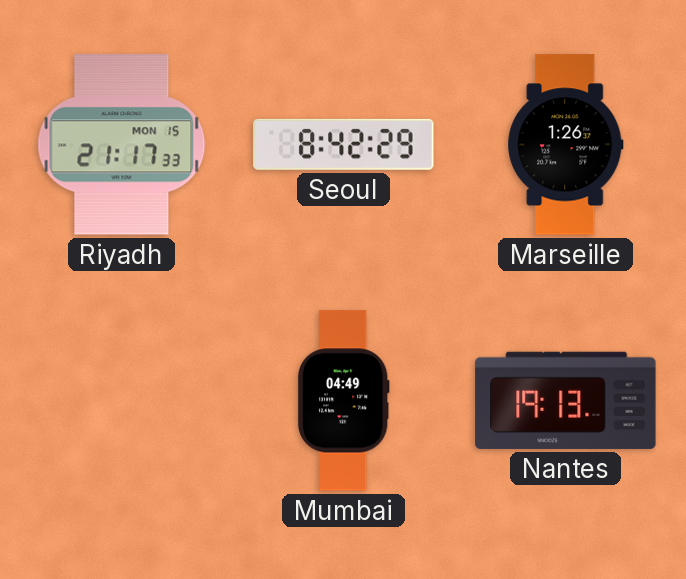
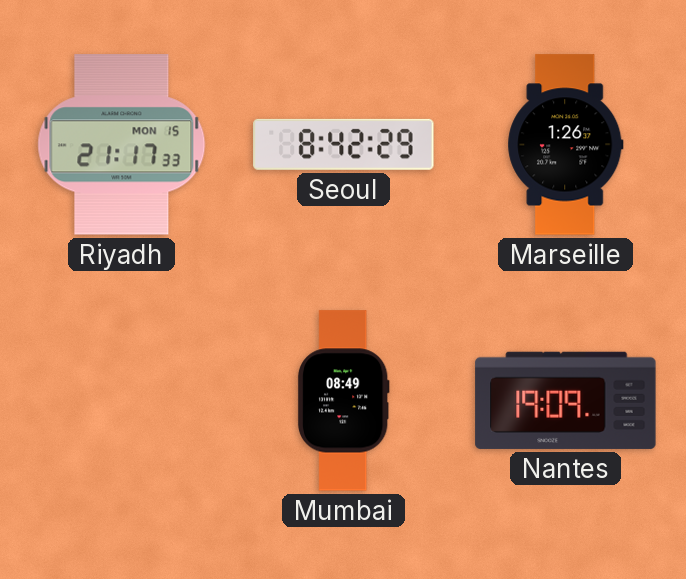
Mumbai: 04:49 -> 08:49
Nantes: 19:13 -> 19:09
